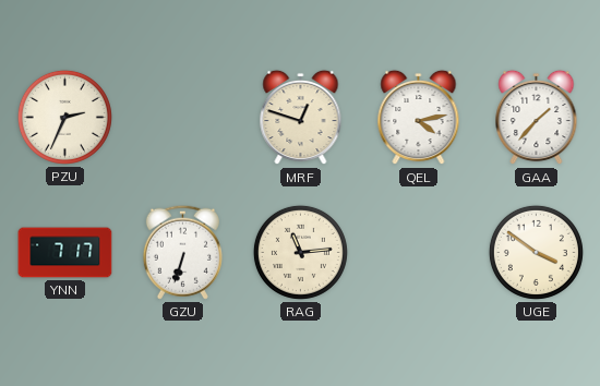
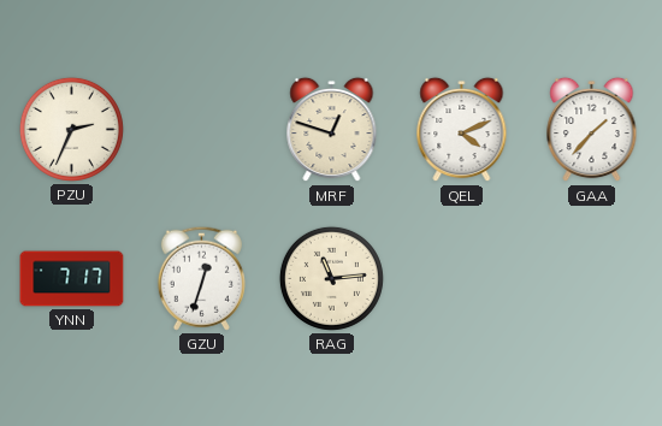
QEL: 4:13 -> 4:11
GZU: 6:33 -> 12:33
UGE: 3:51 -> none
